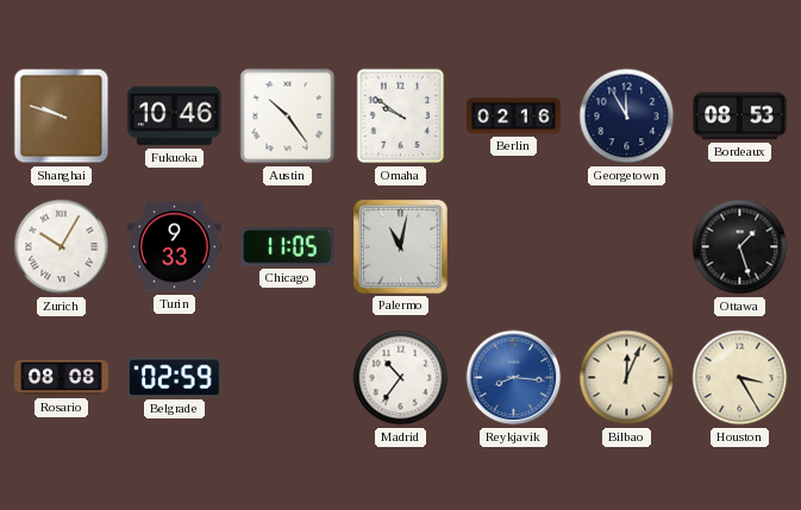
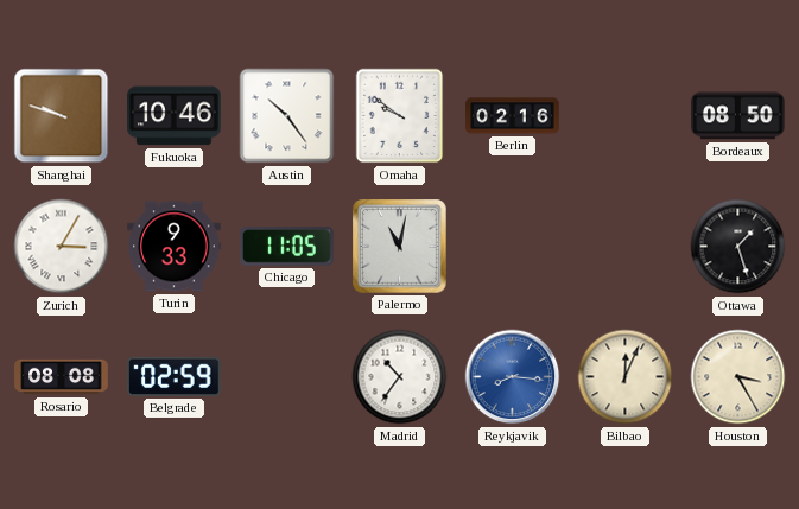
Georgetown: 11:55 -> none
Bordeaux: 08:53 -> 08:50
Zurich: 10:05 -> 3:05
